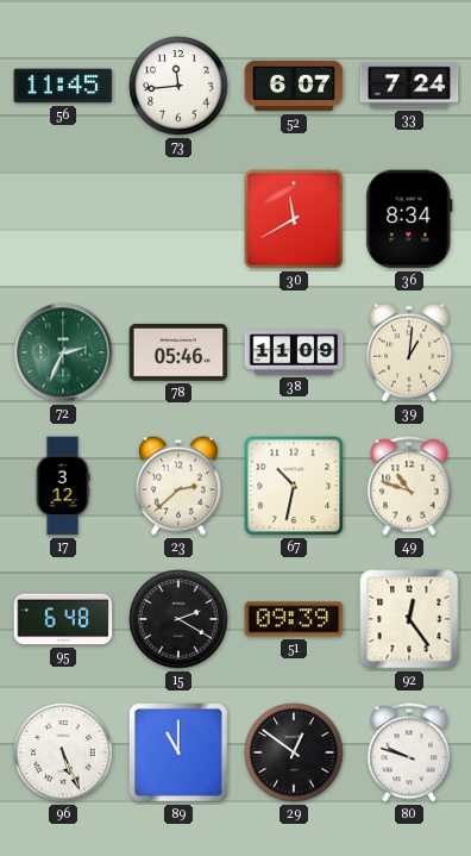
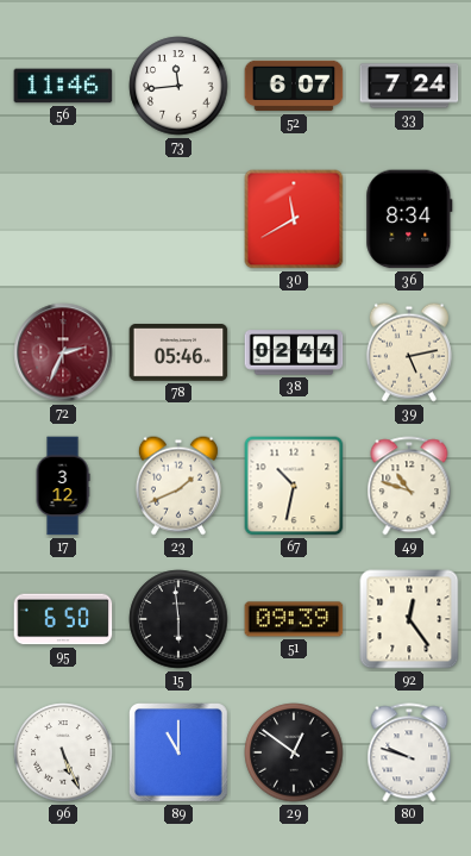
56: 11:45 -> 11:46
72 dial: green -> burgundy
38: 11:09 -> 02:44
39: 1:01 -> 5:13
23: 2:38 -> 1:41
95: 6:48 -> 6:50
15: 2:20 -> 5:59
